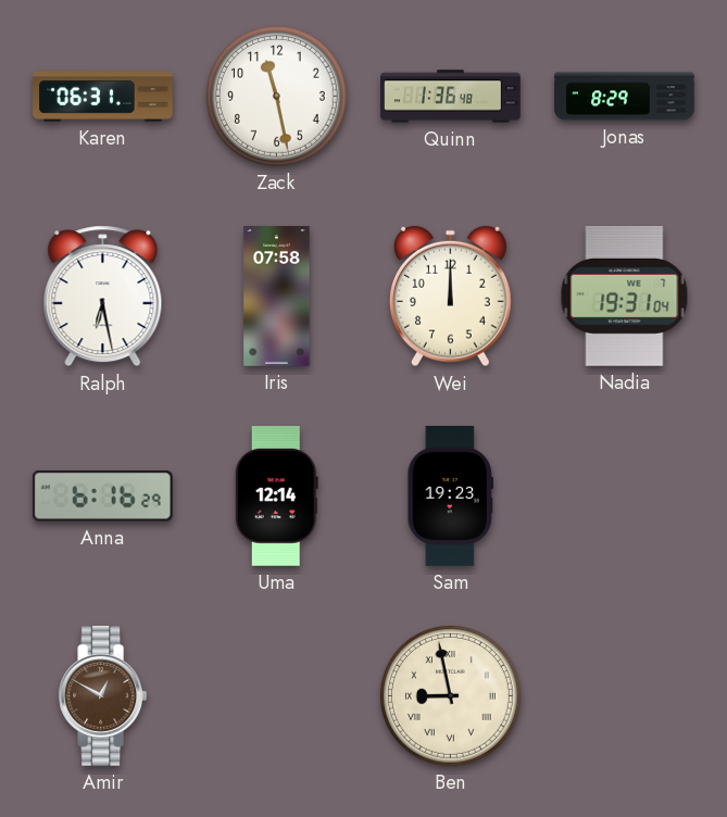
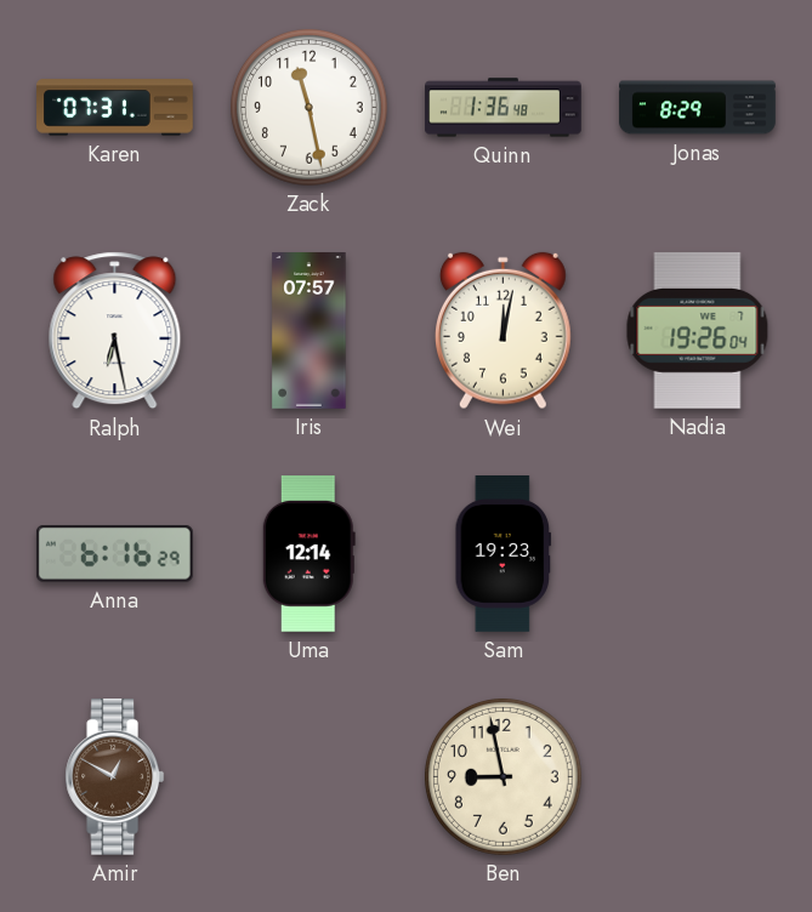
Karen: 06:31 -> 07:31
Iris: 07:58 -> 07:57
Wei: 12:00 -> 12:02
Nadia: 19:31 -> 19:26
Ben numerals: Roman -> Arabic
